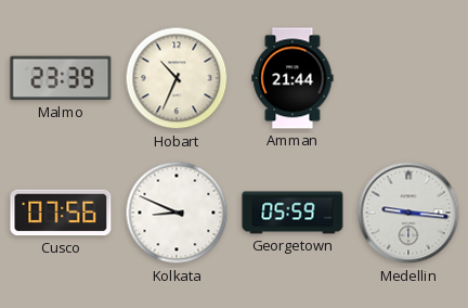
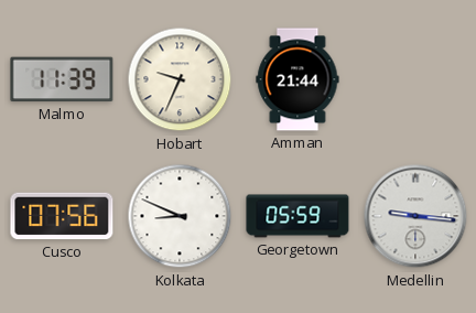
Malmo: 23:39 -> 11:39
Hobart: 10:34 -> 9:34
